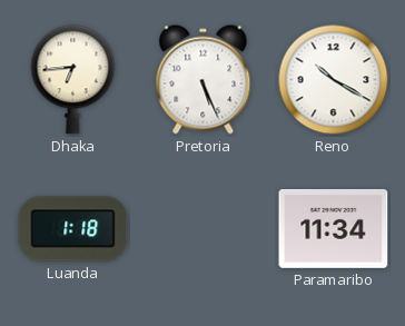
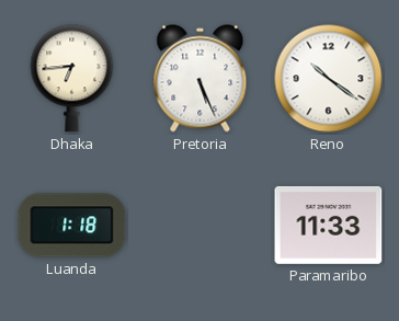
Reno: 10:20 -> 10:21
Paramaribo: 11:34 -> 11:33
